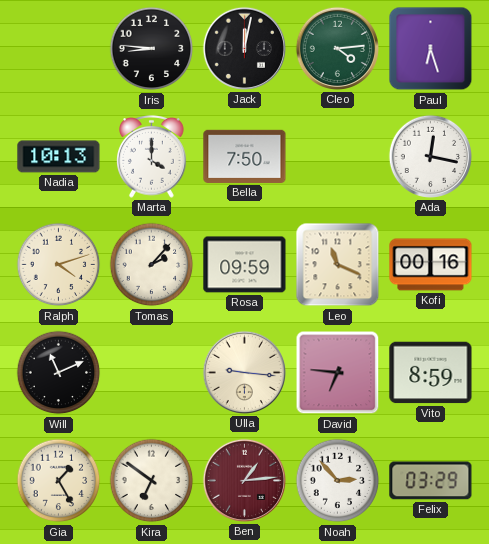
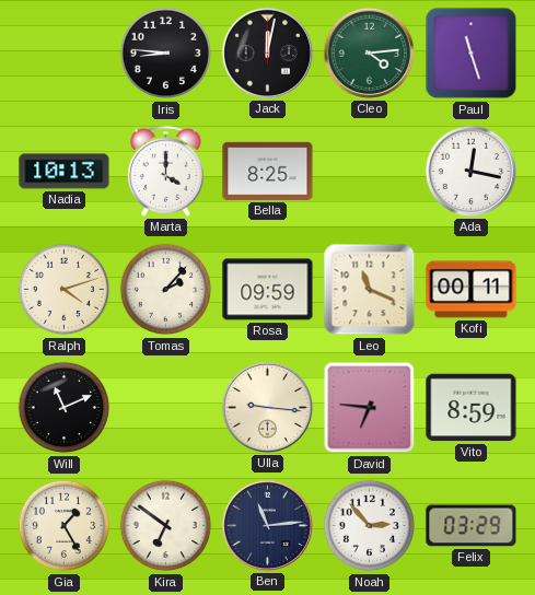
Paul: 6:27 -> 11:27
Bella: 7:50 -> 8:25
Kofi: 00:16 -> 00:11
Ben: 1:14 -> 11:14
Ben dial: burgundy -> navy
